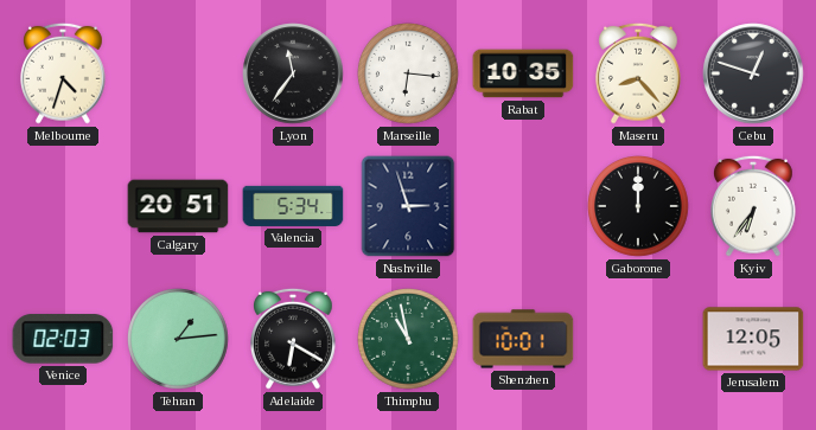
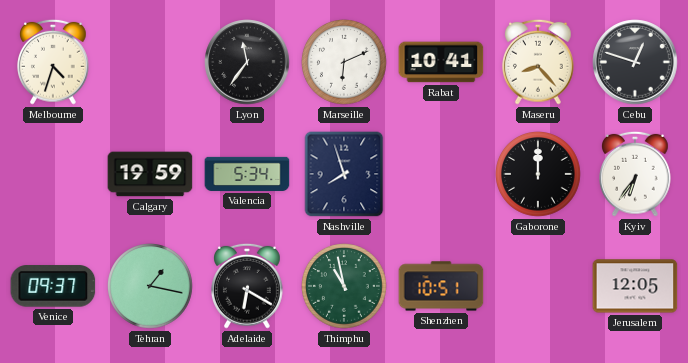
Marseille: 6:16 -> 6:11
Rabat: 10:35 -> 10:41
Calgary: 20:51 -> 19:59
Nashville: 2:57 -> 7:57
Venice: 02:03 -> 09:37
Tehran: 1:14 -> 1:17
Shenzhen: 10:01 -> 10:51
